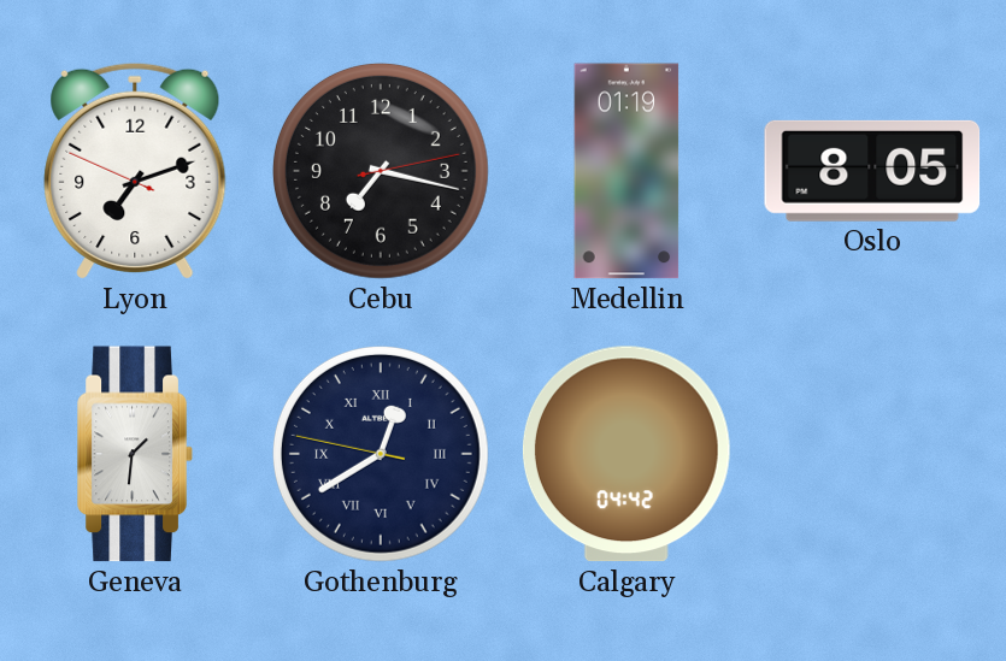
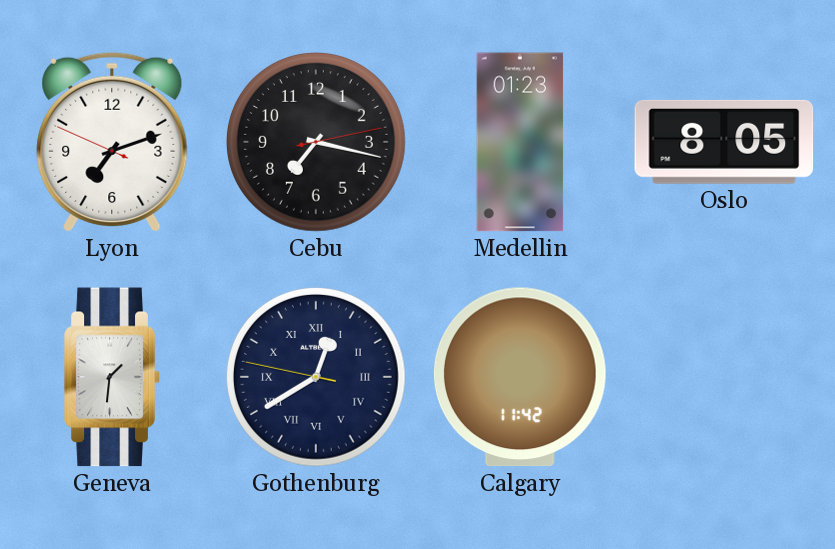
Medellin: 01:19 -> 01:23
Calgary: 04:42 -> 11:42
